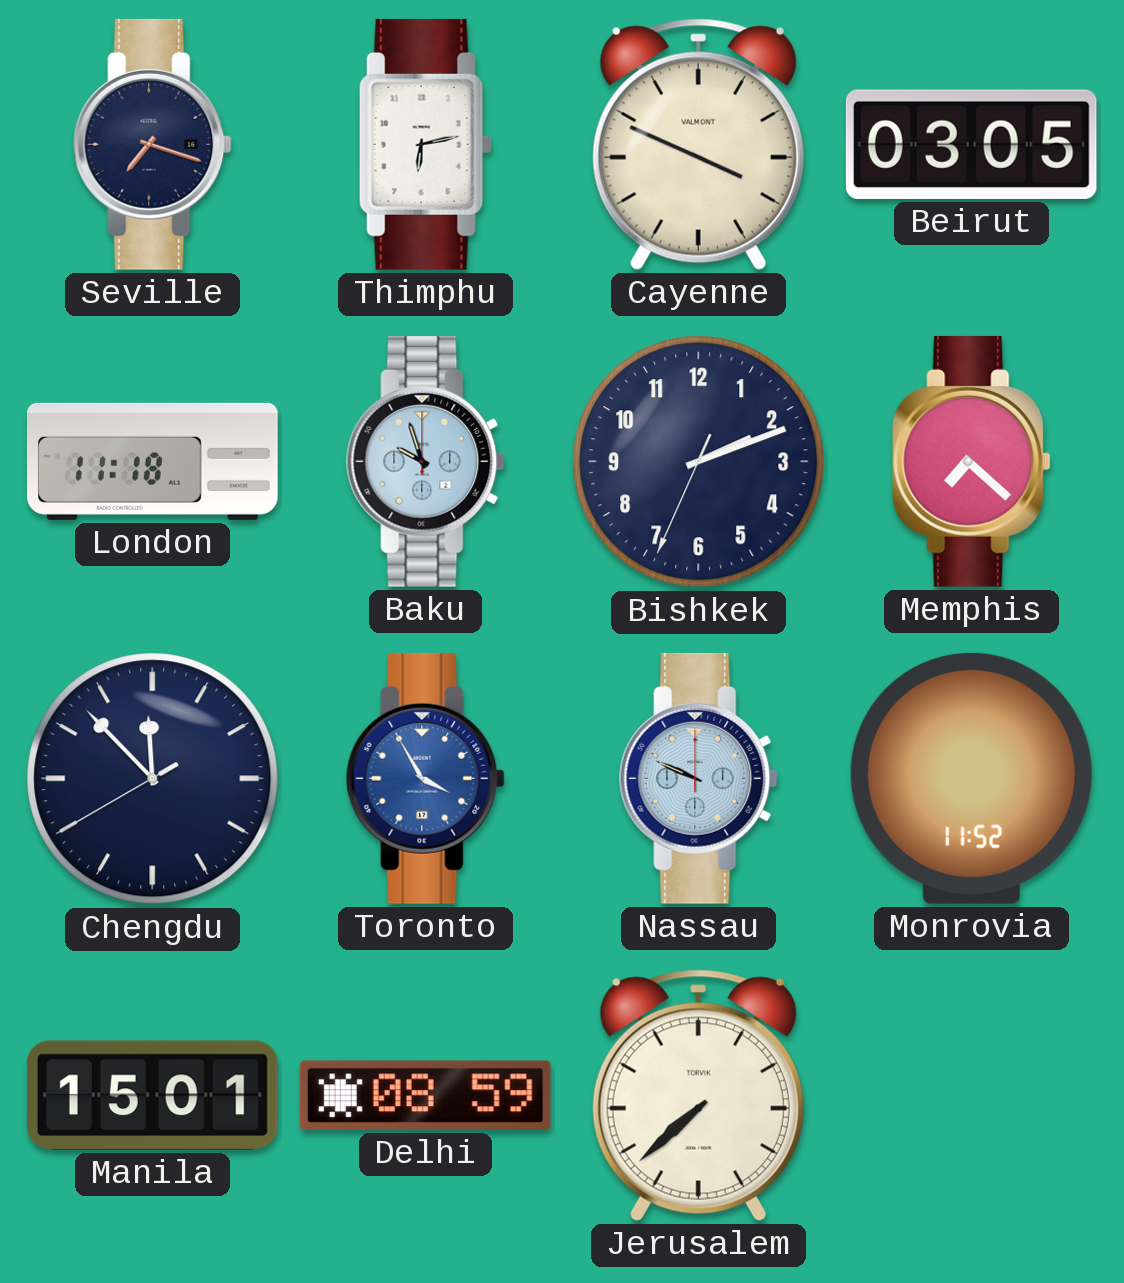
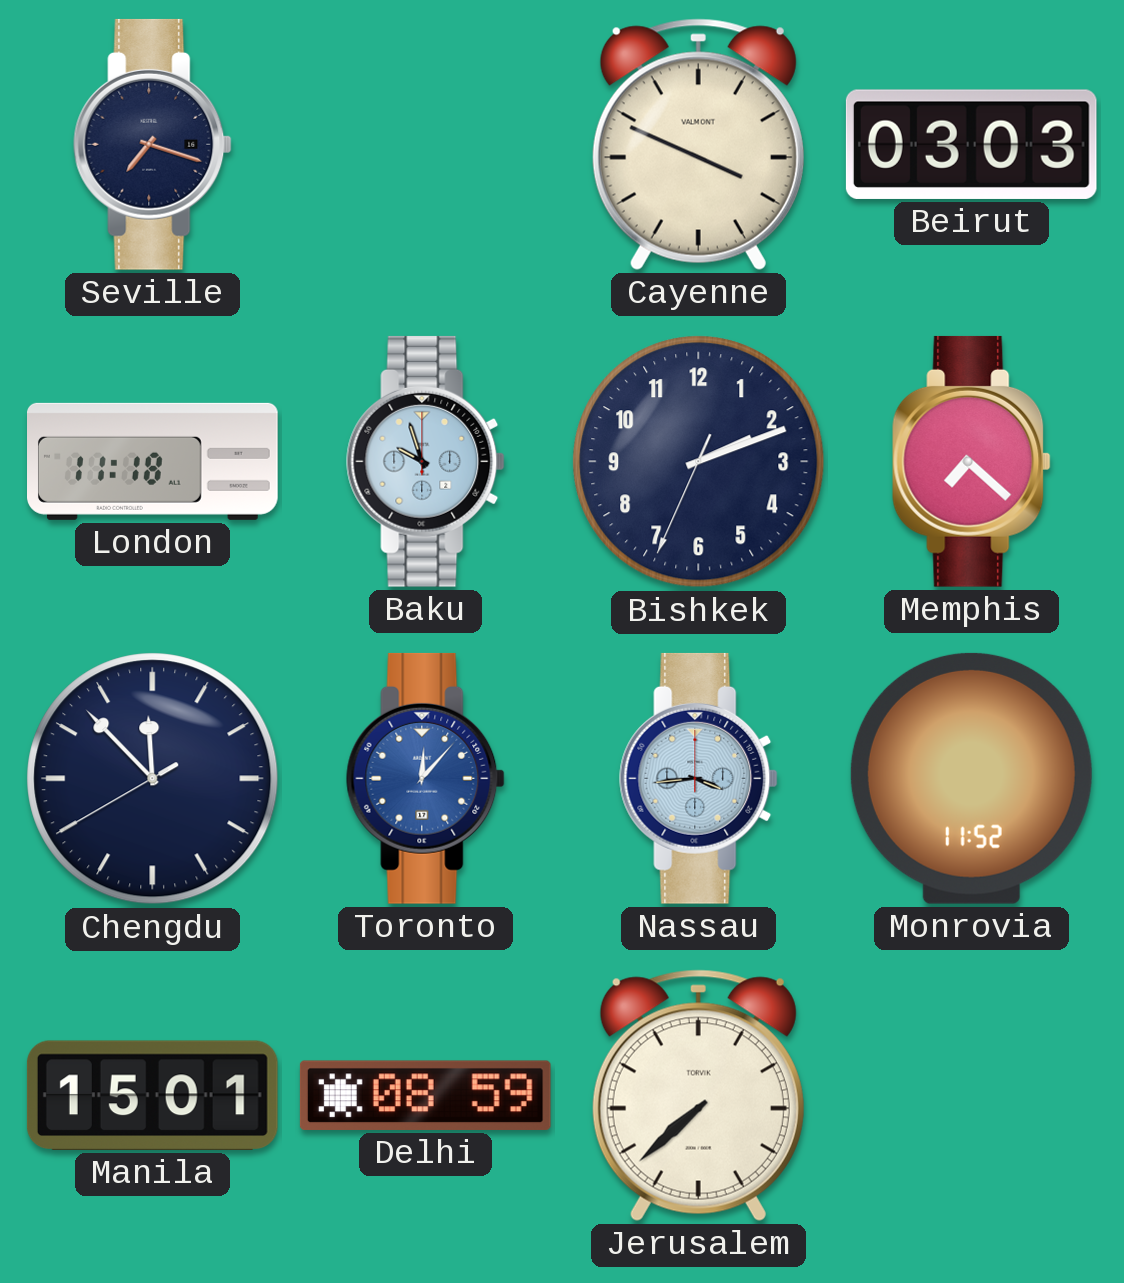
Thimphu: 6:13 -> none
Beirut: 03:05 -> 03:03
Toronto: 3:55 -> 12:07
Nassau: 9:49 -> 3:44
